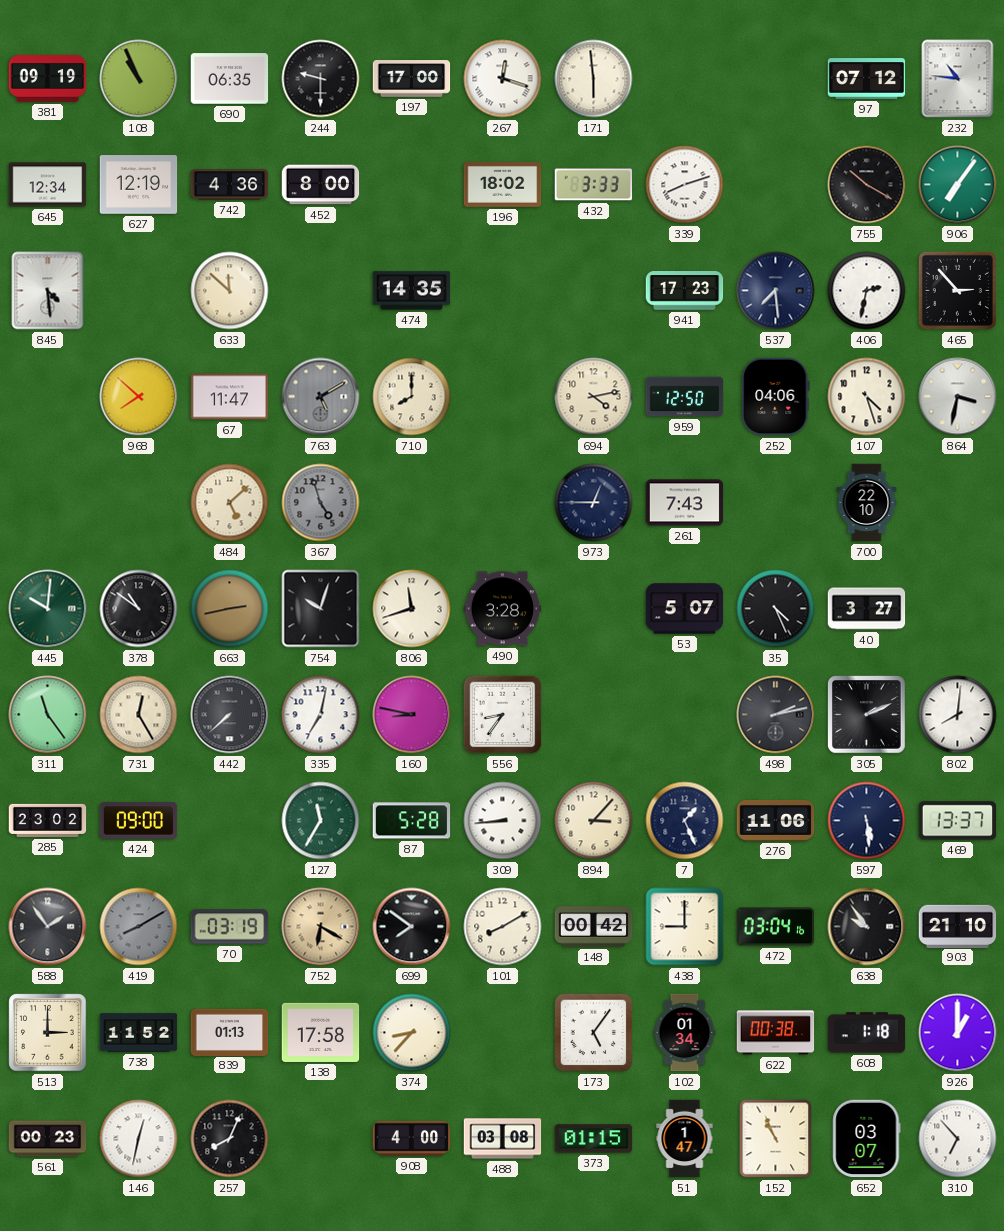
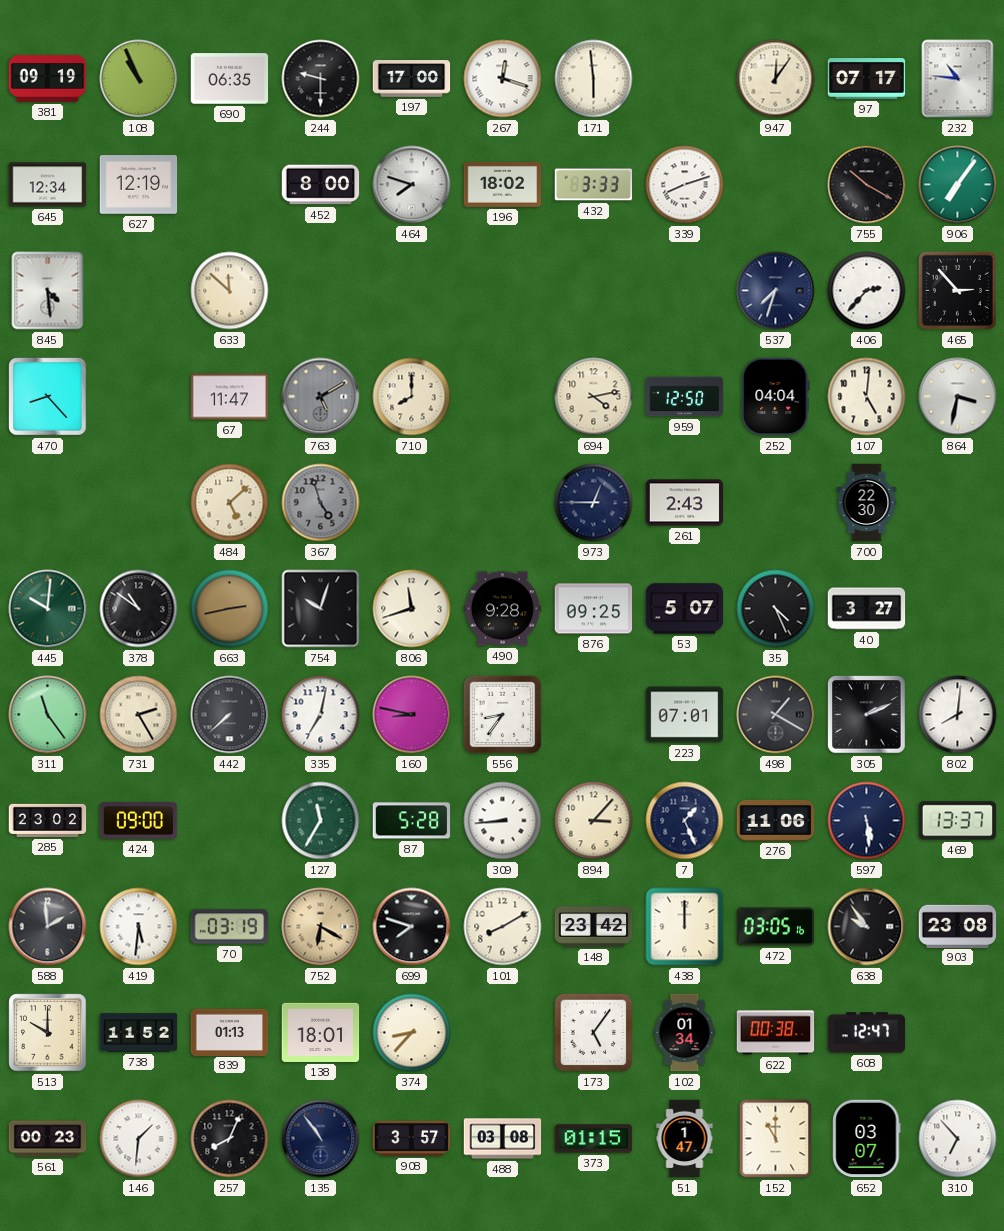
947: none -> 12:06
97: 07:12 -> 07:17
742: 4:36 -> none
464: none -> 7:48
474: 14:35 -> none
941: 17:23 -> none
537: 7:29 -> 7:33
406: 2:32 -> 2:37
470: none -> 8:23
968: 7:52 -> none
252: 04:06 -> 04:04
107: 4:27 -> 5:01
261: 7:43 -> 2:43
700: 22:10 -> 22:30
490: 3:28 -> 9:28
876: none -> 09:25
731: 12:25 -> 2:25
223: none -> 07:01
498: 2:13 -> 1:20
588: 1:54 -> 1:59
419: 8:10 -> 5:31
419 dial: grey -> white
699: 7:51 -> 7:48
148: 00:42 -> 23:42
438: 9:00 -> 12:00
472: 03:04 -> 03:05
903: 21:10 -> 23:08
513: 3:00 -> 10:00
138: 17:58 -> 18:01
608: 1:18 -> 12:47
926: 1:00 -> none
146: 12:32 -> 1:31
135: none -> 10:54
908: 4:00 -> 3:57
152: 10:56 -> 11:00
